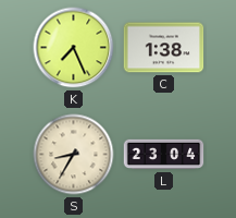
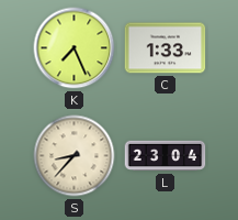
C: 1:38 -> 1:33
S: 8:35 -> 8:37
